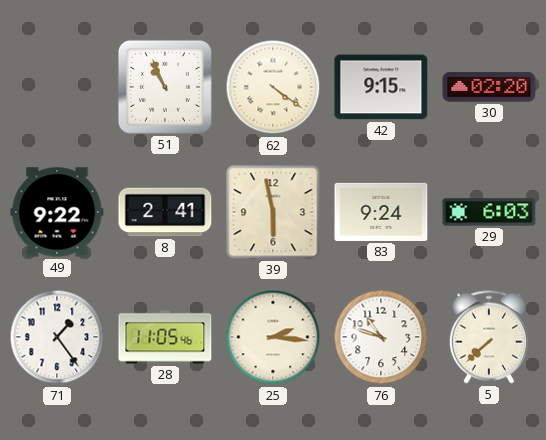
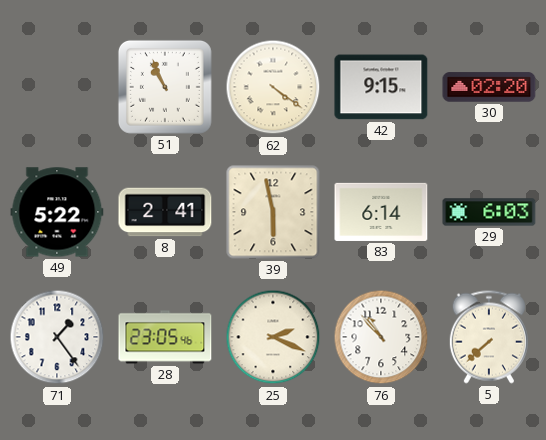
49: 9:22 -> 5:22
83: 9:24 -> 6:14
28: 11:05 -> 23:05
25: 2:16 -> 2:19
76: 10:48 -> 10:53
